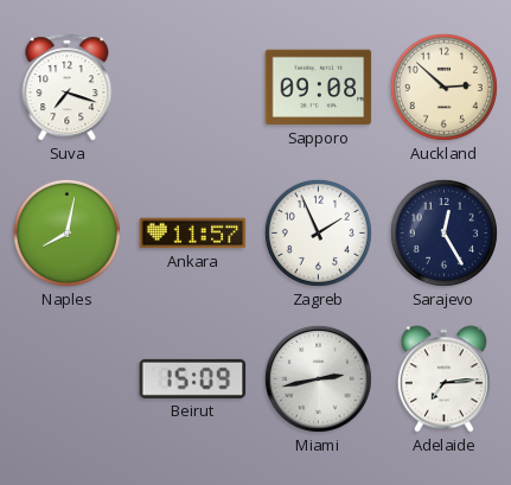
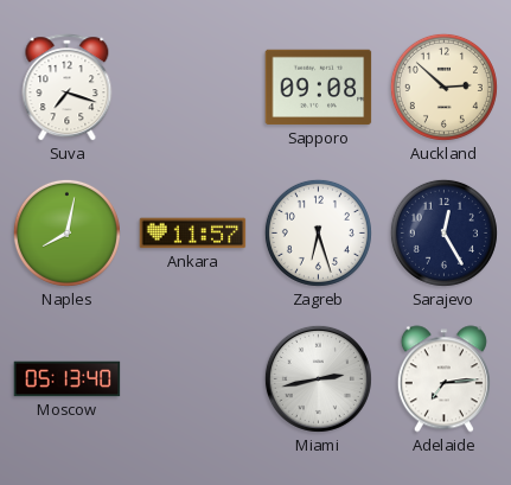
Zagreb: 1:56 -> 6:27
Moscow: none -> 05:13
Beirut: 15:09 -> none
